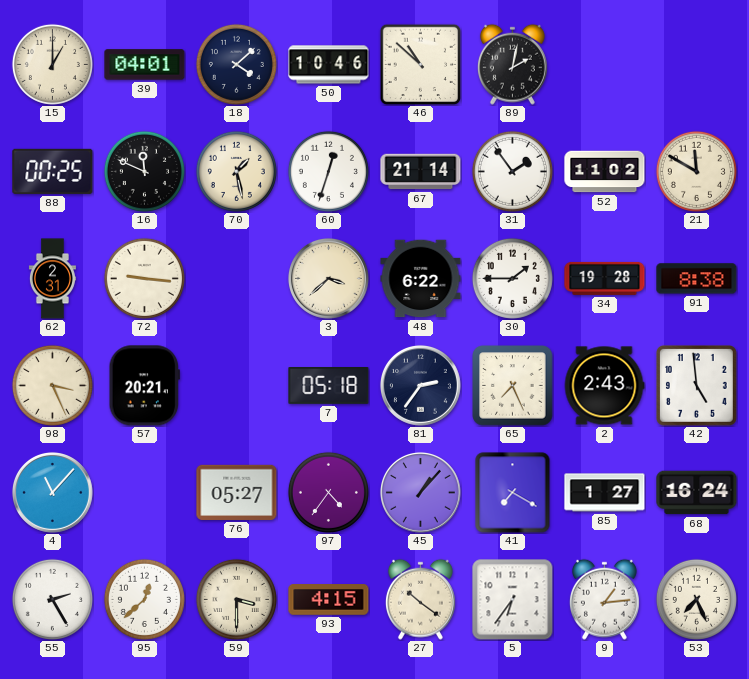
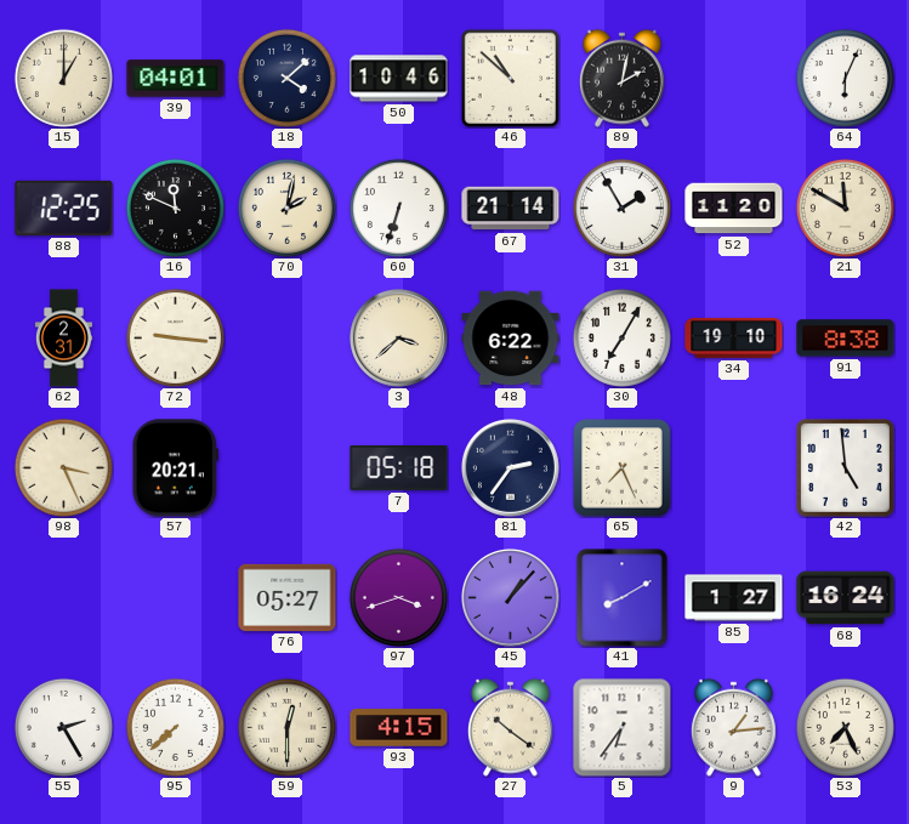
64: none -> 6:04
88: 00:25 -> 12:25
70: 1:28 -> 2:02
60: 12:33 -> 6:33
31: 1:54 -> 1:55
52: 11:02 -> 11:20
30: 1:45 -> 7:05
34: 19:28 -> 19:10
2: 2:43 -> none
4: 11:07 -> none
97: 4:36 -> 3:42
41: 7:20 -> 8:10
95: 12:38 -> 7:38
59: 3:30 -> 12:30
